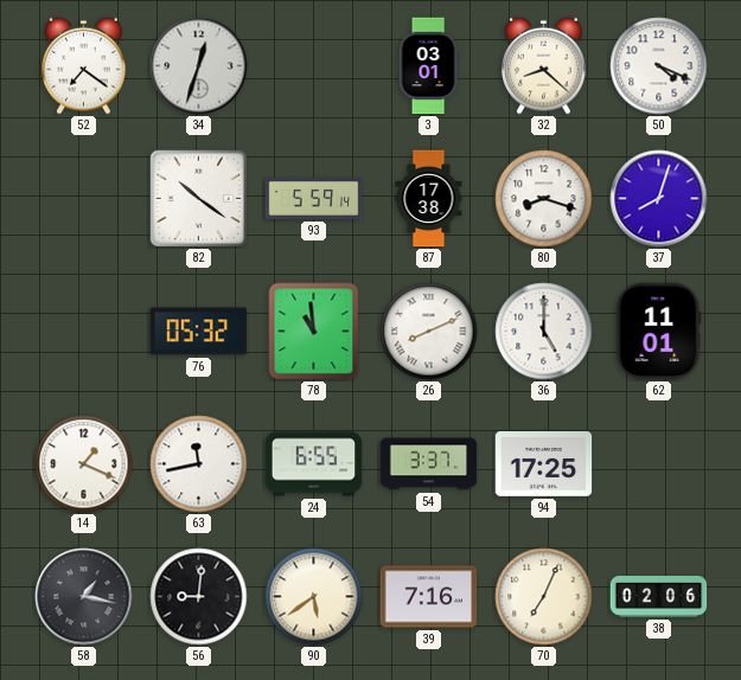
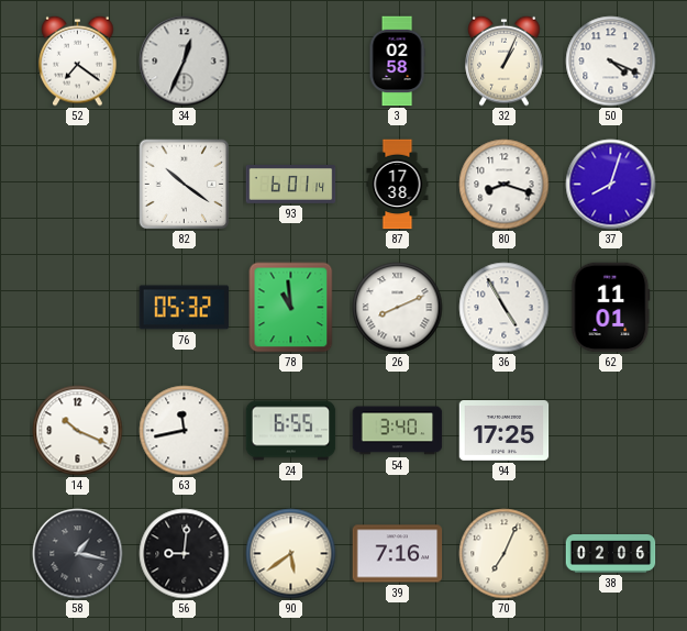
34: 12:33 -> 12:34
3: 03:01 -> 02:58
32: 8:22 -> 1:04
93: 5:59 -> 6:01
36: 5:00 -> 4:55
14: 1:19 -> 10:19
54: 3:37 -> 3:40
